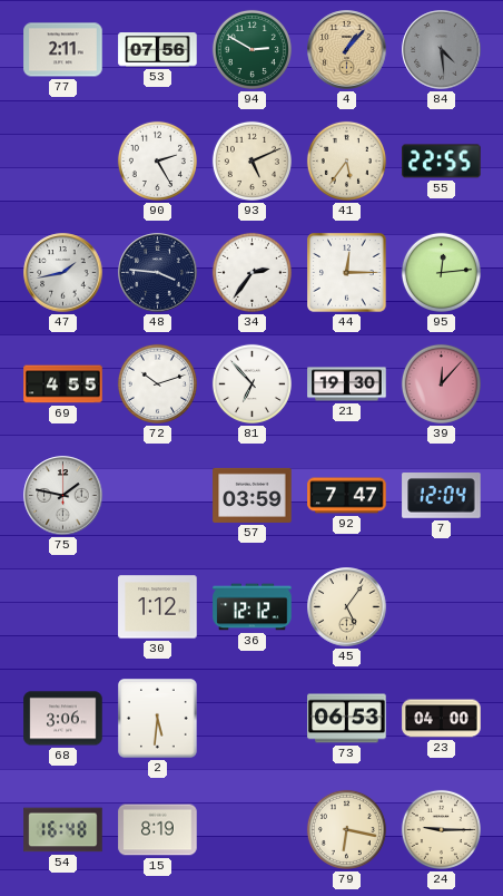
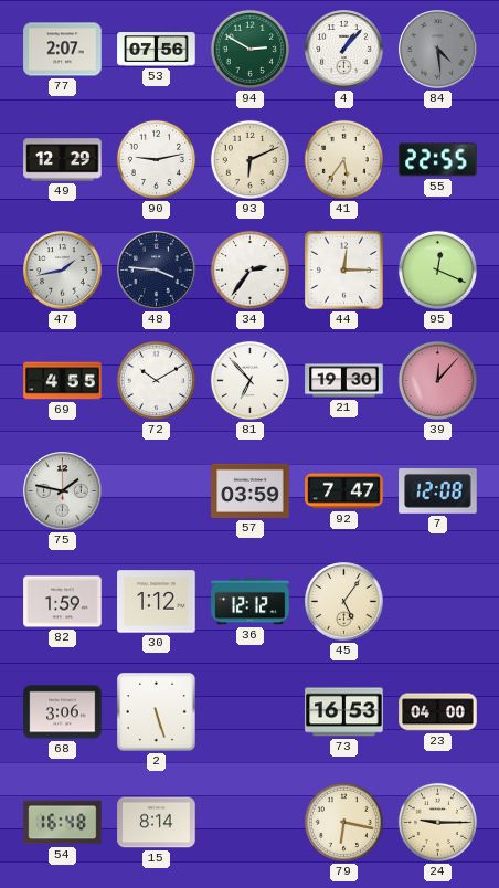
77: 2:11 -> 2:07
4 dial: champagne -> white
49: none -> 12:29
90: 2:25 -> 9:13
93: 5:11 -> 6:11
95: 12:14 -> 12:19
72: 10:12 -> 10:10
7: 12:04 -> 12:08
82: none -> 1:59
2: 5:31 -> 5:27
73: 06:53 -> 16:53
15: 8:19 -> 8:14
